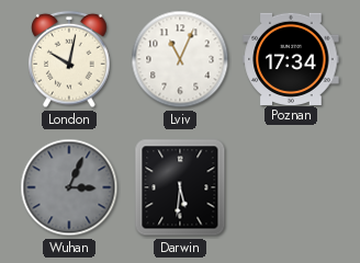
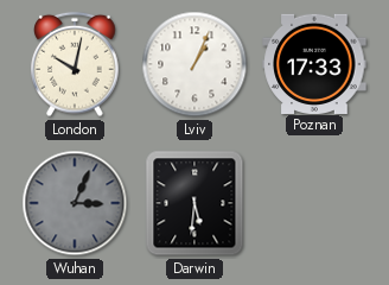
Lviv: 11:04 -> 1:04
Poznan: 17:34 -> 17:33
